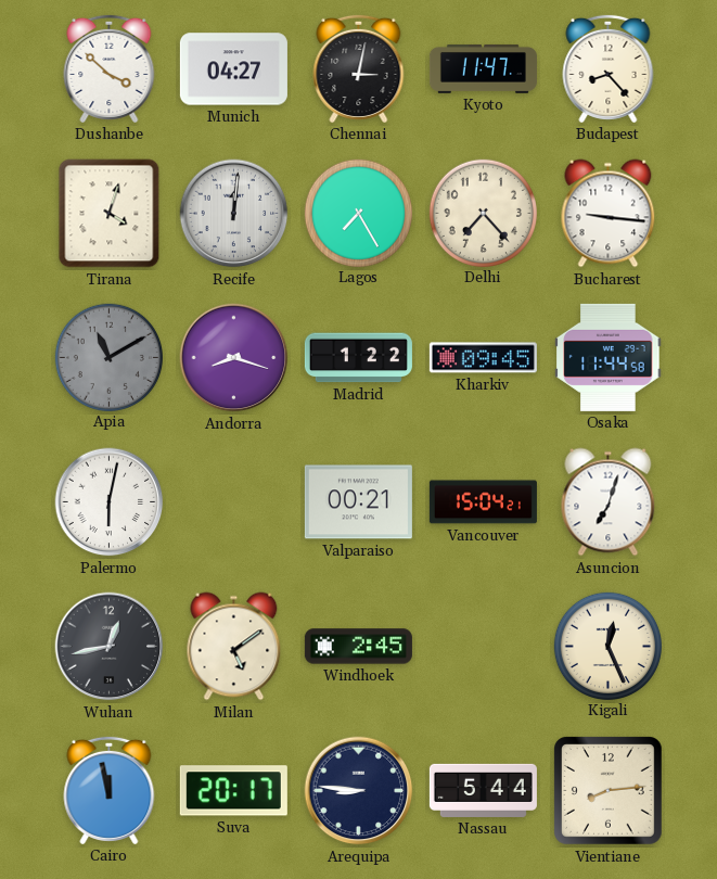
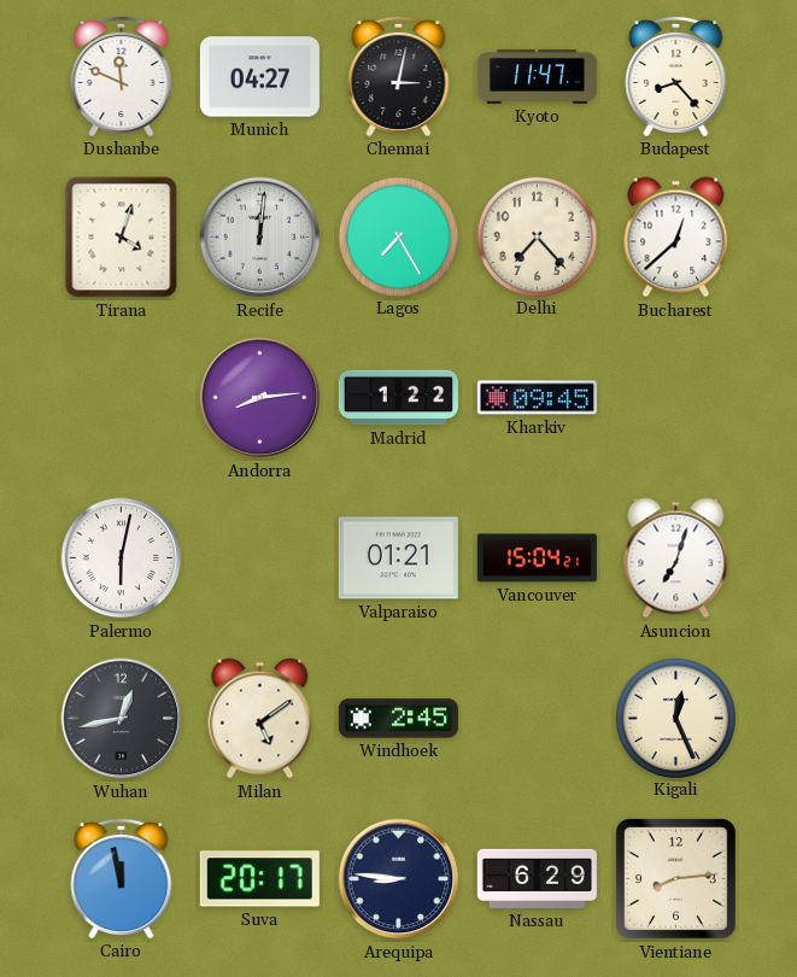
Dushanbe: 3:52 -> 11:49
Bucharest: 9:16 -> 12:38
Apia: 11:10 -> none
Andorra: 8:18 -> 8:14
Osaka: 11:44 -> none
Valparaiso: 00:21 -> 01:21
Nassau: 5:44 -> 6:29
